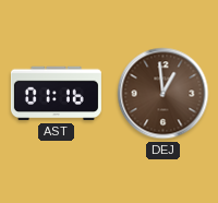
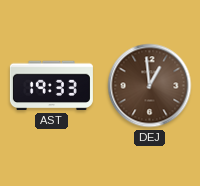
AST: 01:16 -> 19:33
